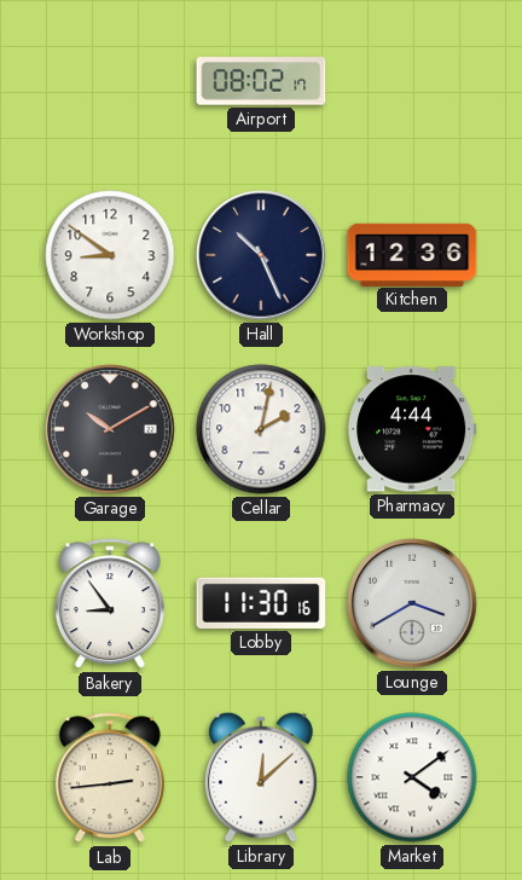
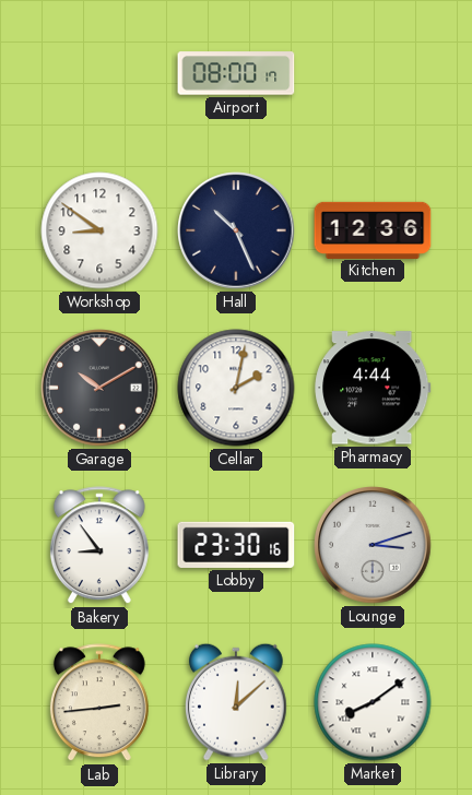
Airport: 08:02 -> 08:00
Lobby: 11:30 -> 23:30
Lounge: 3:40 -> 3:12
Market: 4:09 -> 8:09
